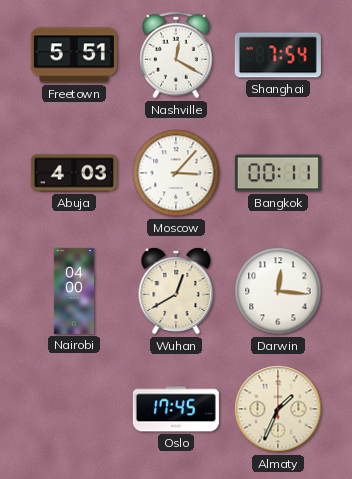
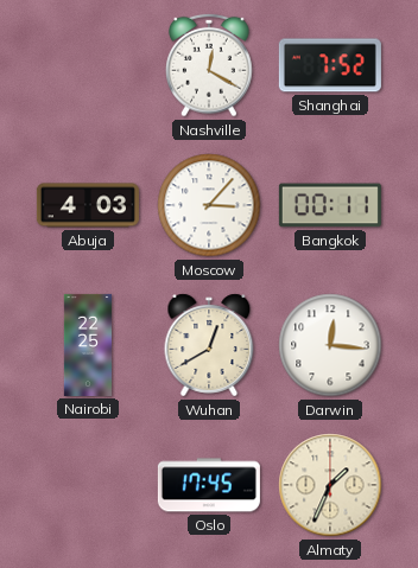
Freetown: 5:51 -> none
Shanghai: 7:54 -> 7:52
Nairobi: 04:00 -> 22:25
